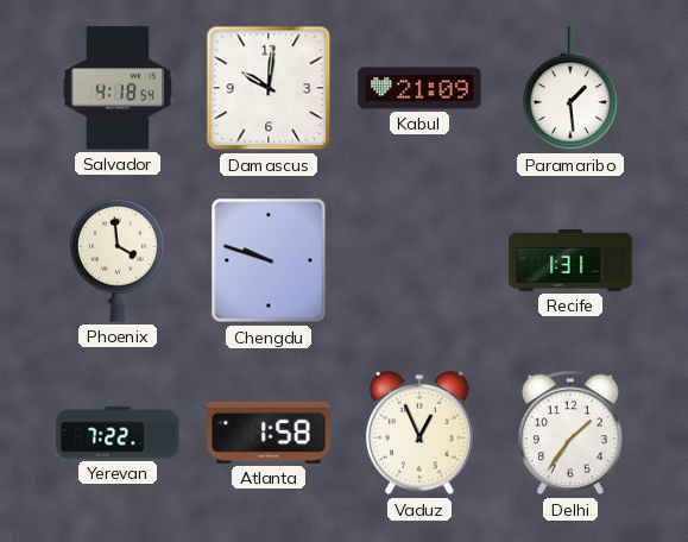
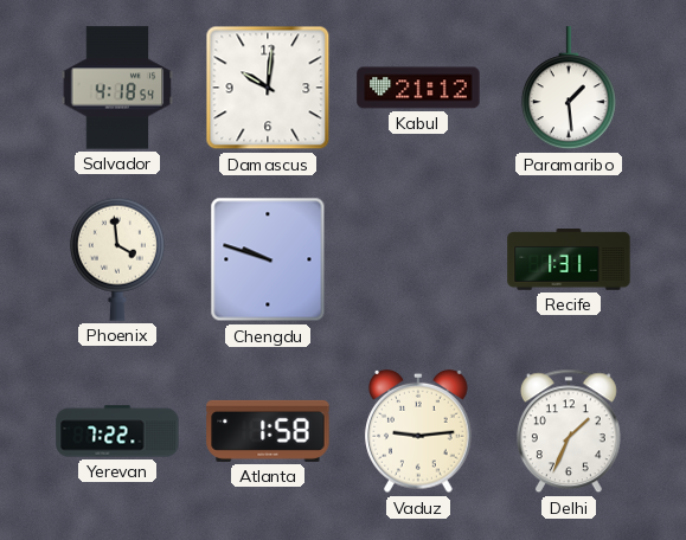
Kabul: 21:09 -> 21:12
Vaduz: 12:56 -> 9:14
Delhi: 1:36 -> 1:34
